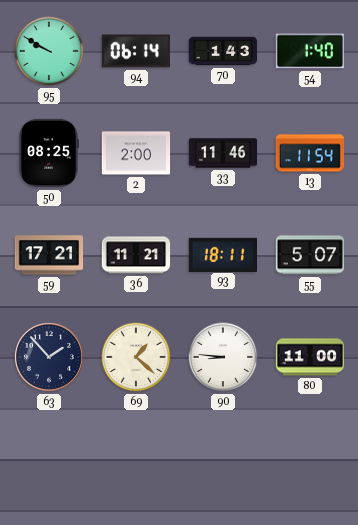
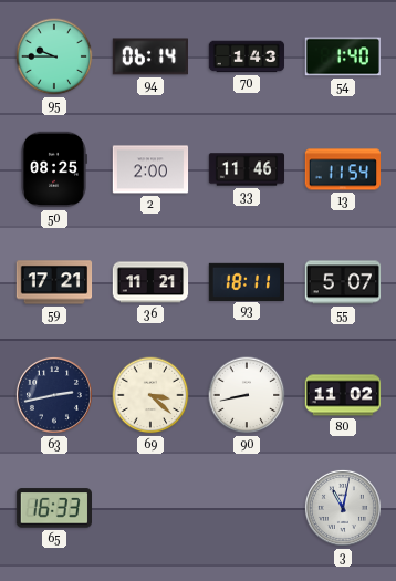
95: 9:50 -> 9:45
63: 1:53 -> 2:43
69: 1:22 -> 3:22
90: 8:46 -> 8:43
80: 11:00 -> 11:02
65: none -> 16:33
3: none -> 11:02
